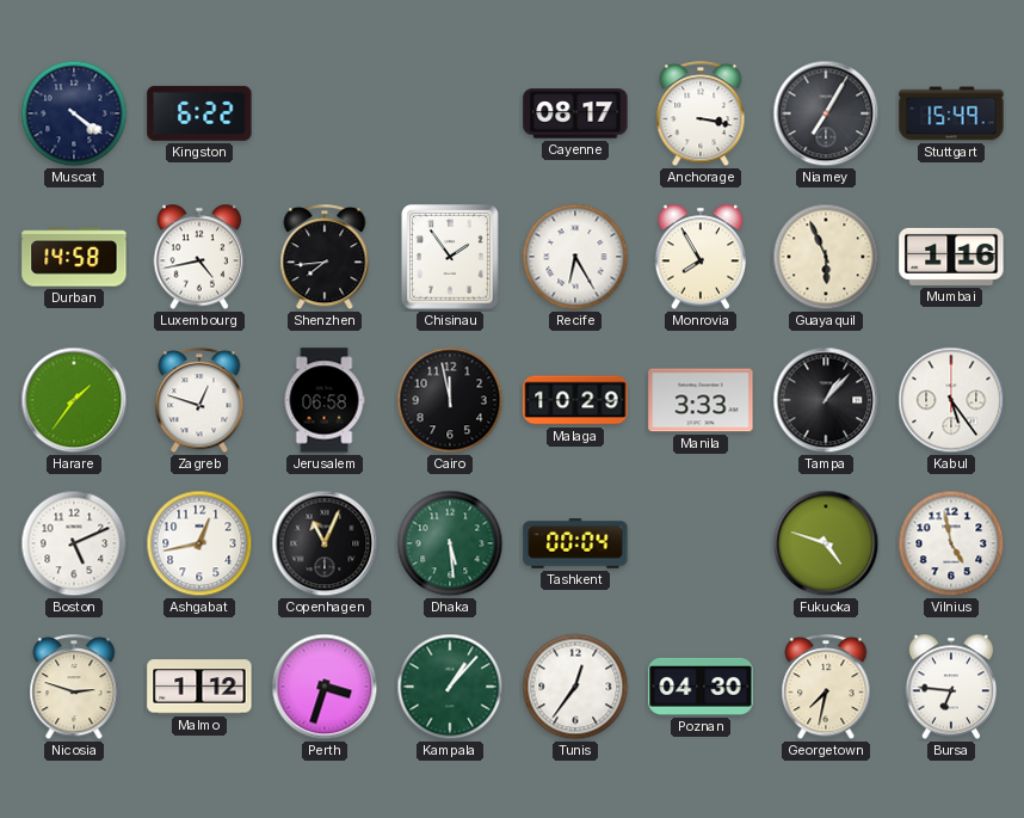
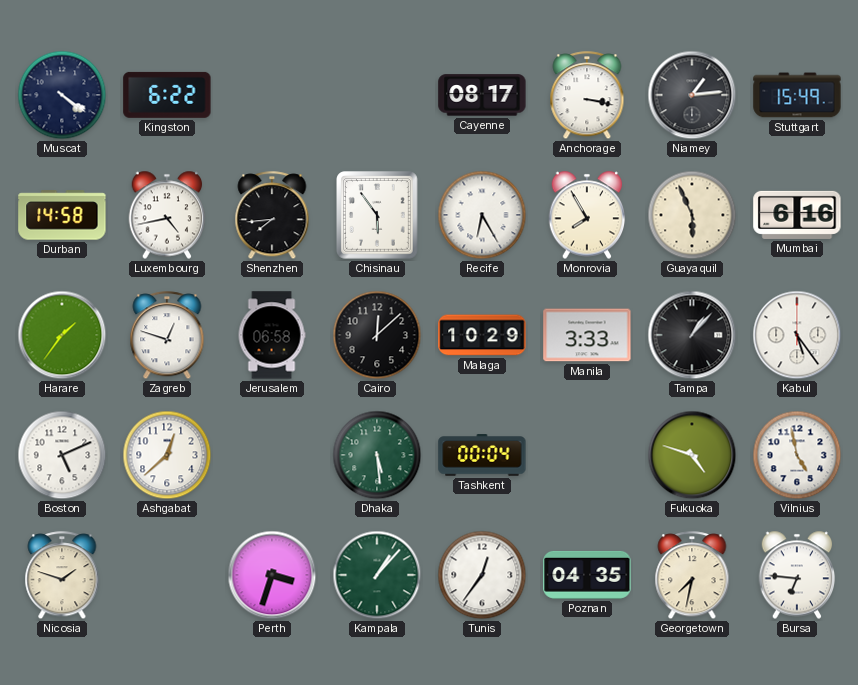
Niamey: 7:05 -> 1:14
Chisinau: 1:54 -> 5:54
Mumbai: 1:16 -> 6:16
Cairo: 11:58 -> 12:08
Ashgabat: 12:43 -> 12:38
Copenhagen: 11:04 -> none
Nicosia: 2:48 -> 1:48
Malmo: 1:12 -> none
Poznan: 04:30 -> 04:35
